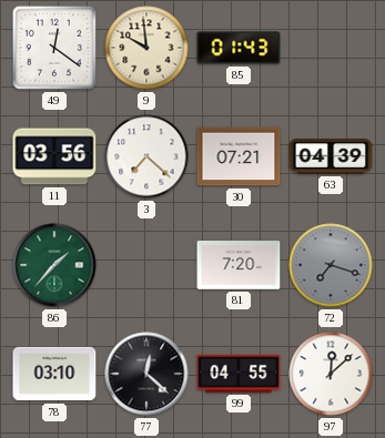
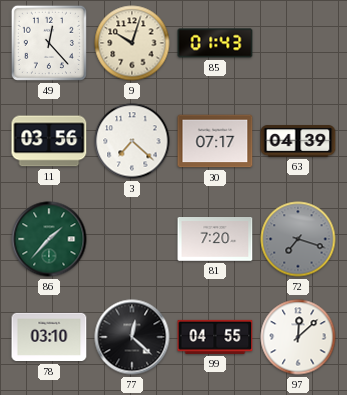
49: 12:21 -> 12:23
9: 9:59 -> 10:03
30: 07:21 -> 07:17
